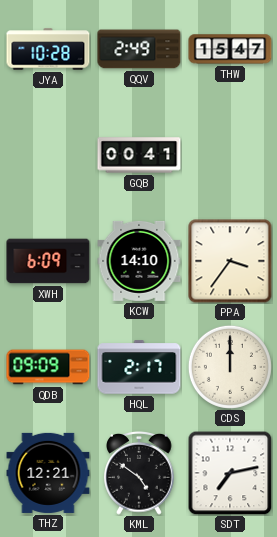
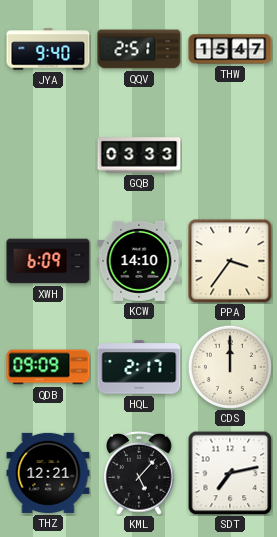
JYA: 10:28 -> 9:40
QQV: 2:49 -> 2:51
GQB: 00:41 -> 03:33
KML: 4:51 -> 5:07
